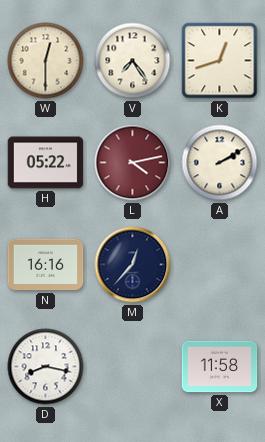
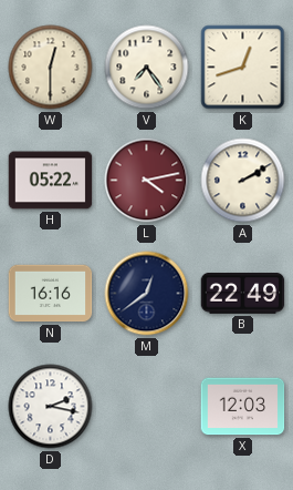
M: 12:37 -> 12:39
B: none -> 22:49
D: 8:17 -> 2:17
X: 11:58 -> 12:03
